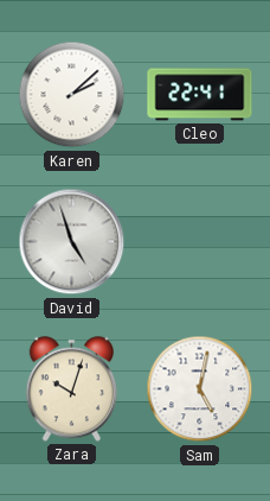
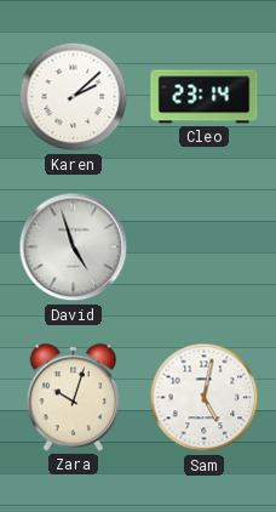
Cleo: 22:41 -> 23:14
